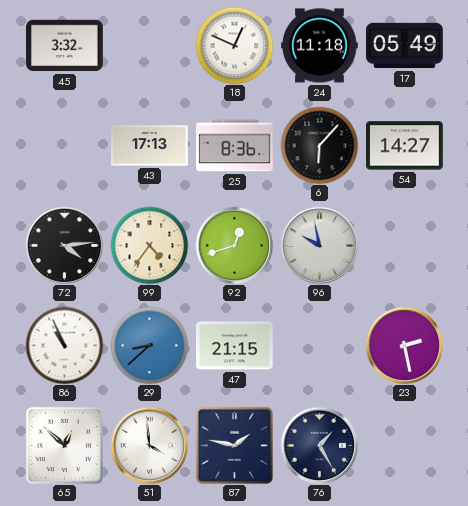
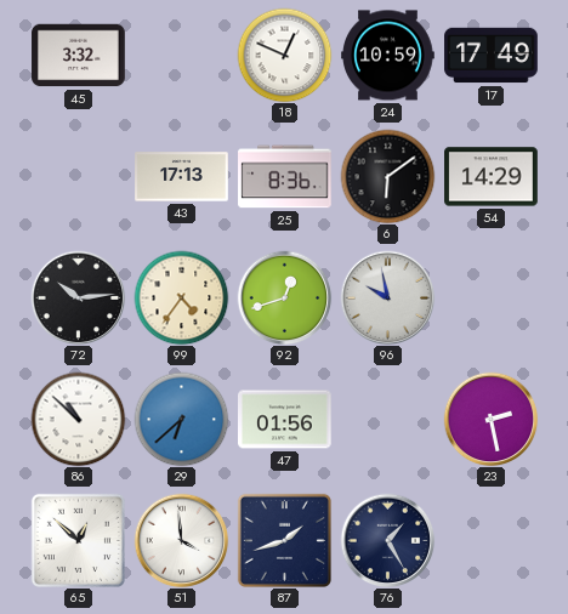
24: 11:18 -> 10:59
17: 05:49 -> 17:49
6: 6:07 -> 6:09
54: 14:27 -> 14:29
72: 4:14 -> 10:14
86: 10:56 -> 10:52
29: 8:38 -> 6:38
47: 21:15 -> 01:56
87: 1:47 -> 1:42
